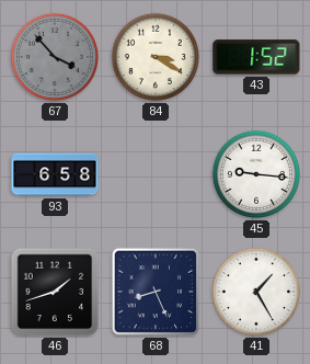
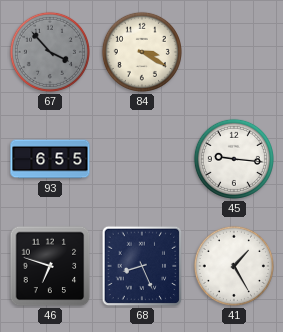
43: 1:52 -> none
93: 6:58 -> 6:55
46: 1:42 -> 6:48
